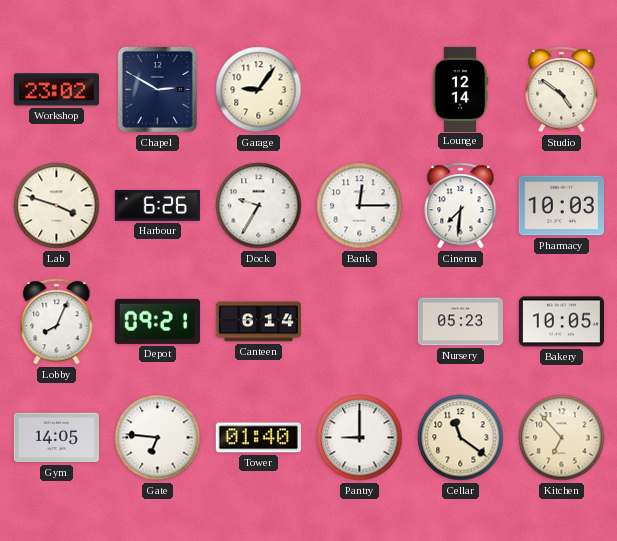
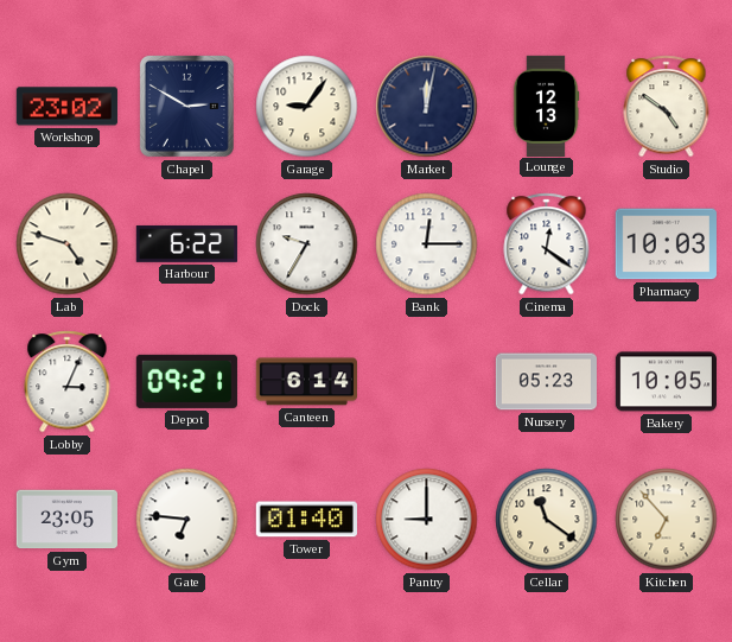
Market: none -> 12:02
Lounge: 12:14 -> 12:13
Lab: 3:48 -> 4:48
Harbour: 6:26 -> 6:22
Cinema: 7:31 -> 12:21
Lobby: 8:04 -> 3:04
Gym: 14:05 -> 23:05
